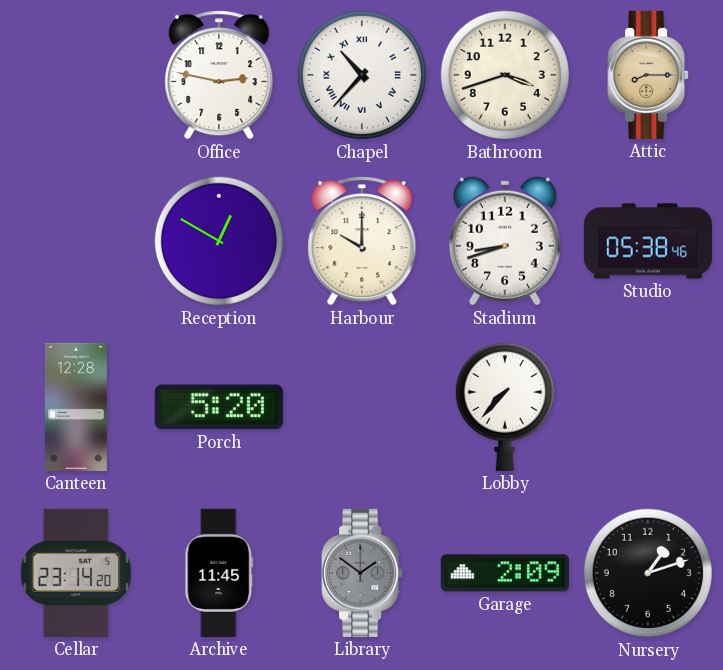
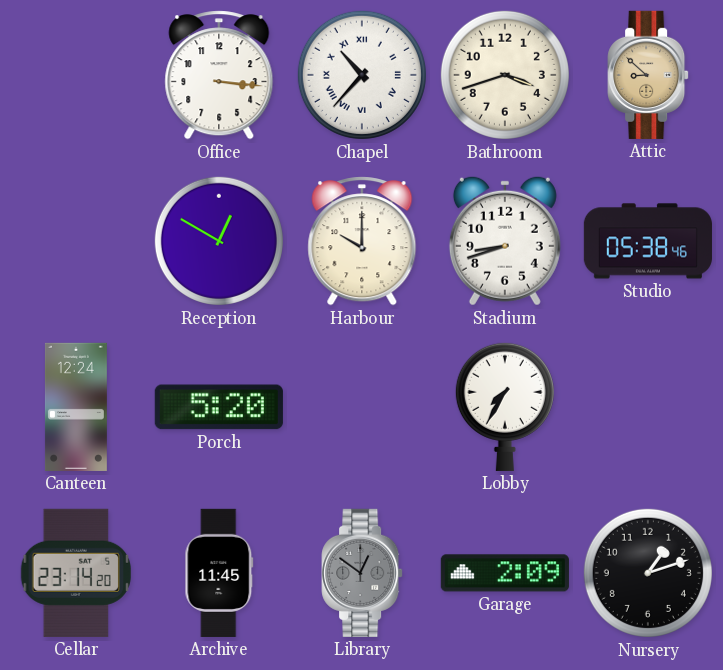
Office: 2:47 -> 3:16
Attic: 8:15 -> 8:52
Canteen: 12:28 -> 12:24
Lobby: 7:37 -> 7:35
Library: 1:51 -> 12:51
